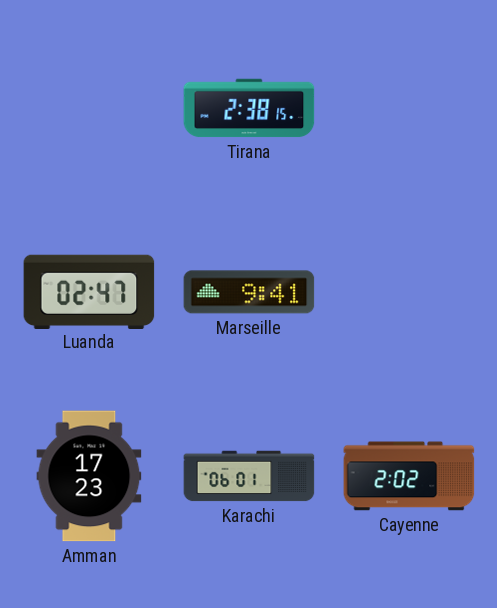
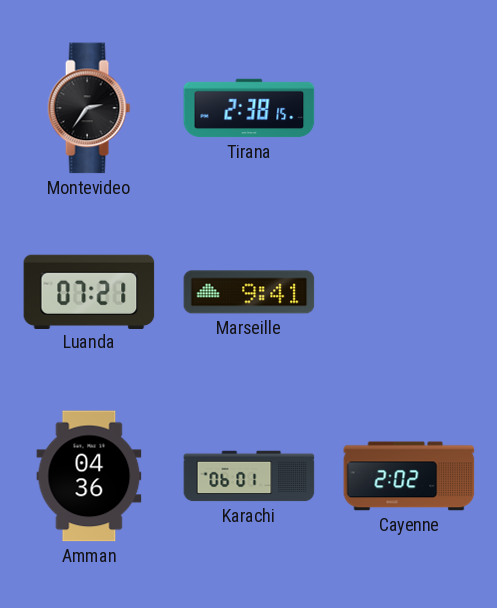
Montevideo: none -> 2:36
Luanda: 02:47 -> 07:21
Amman: 17:23 -> 04:36
